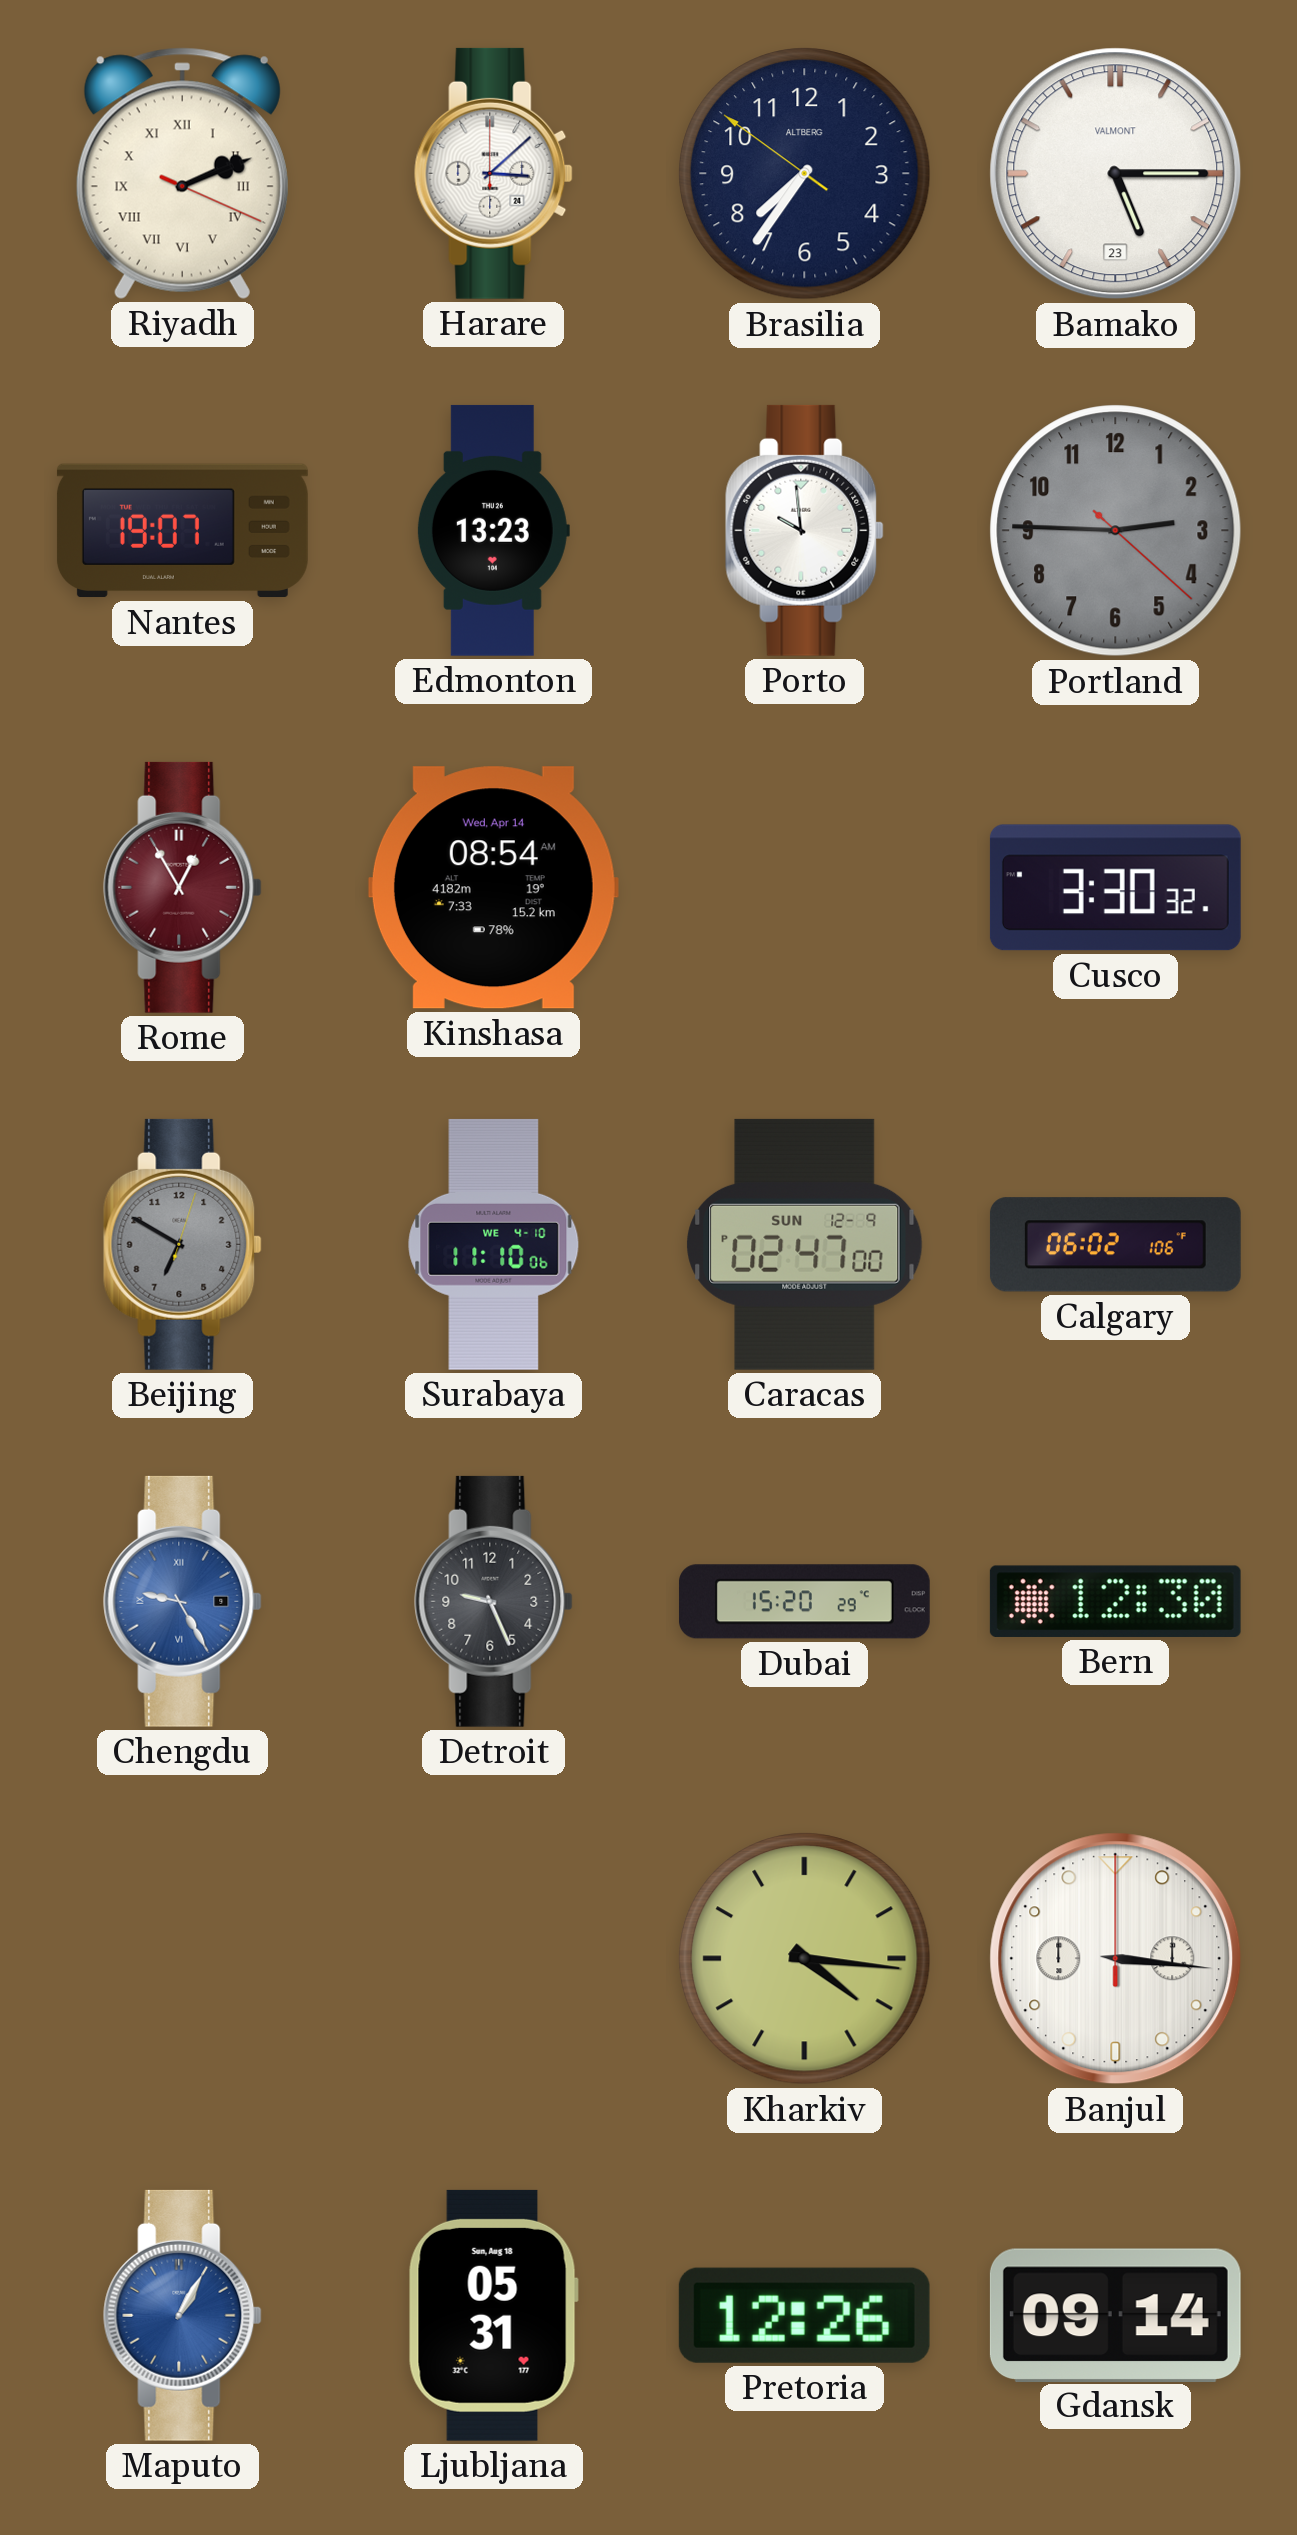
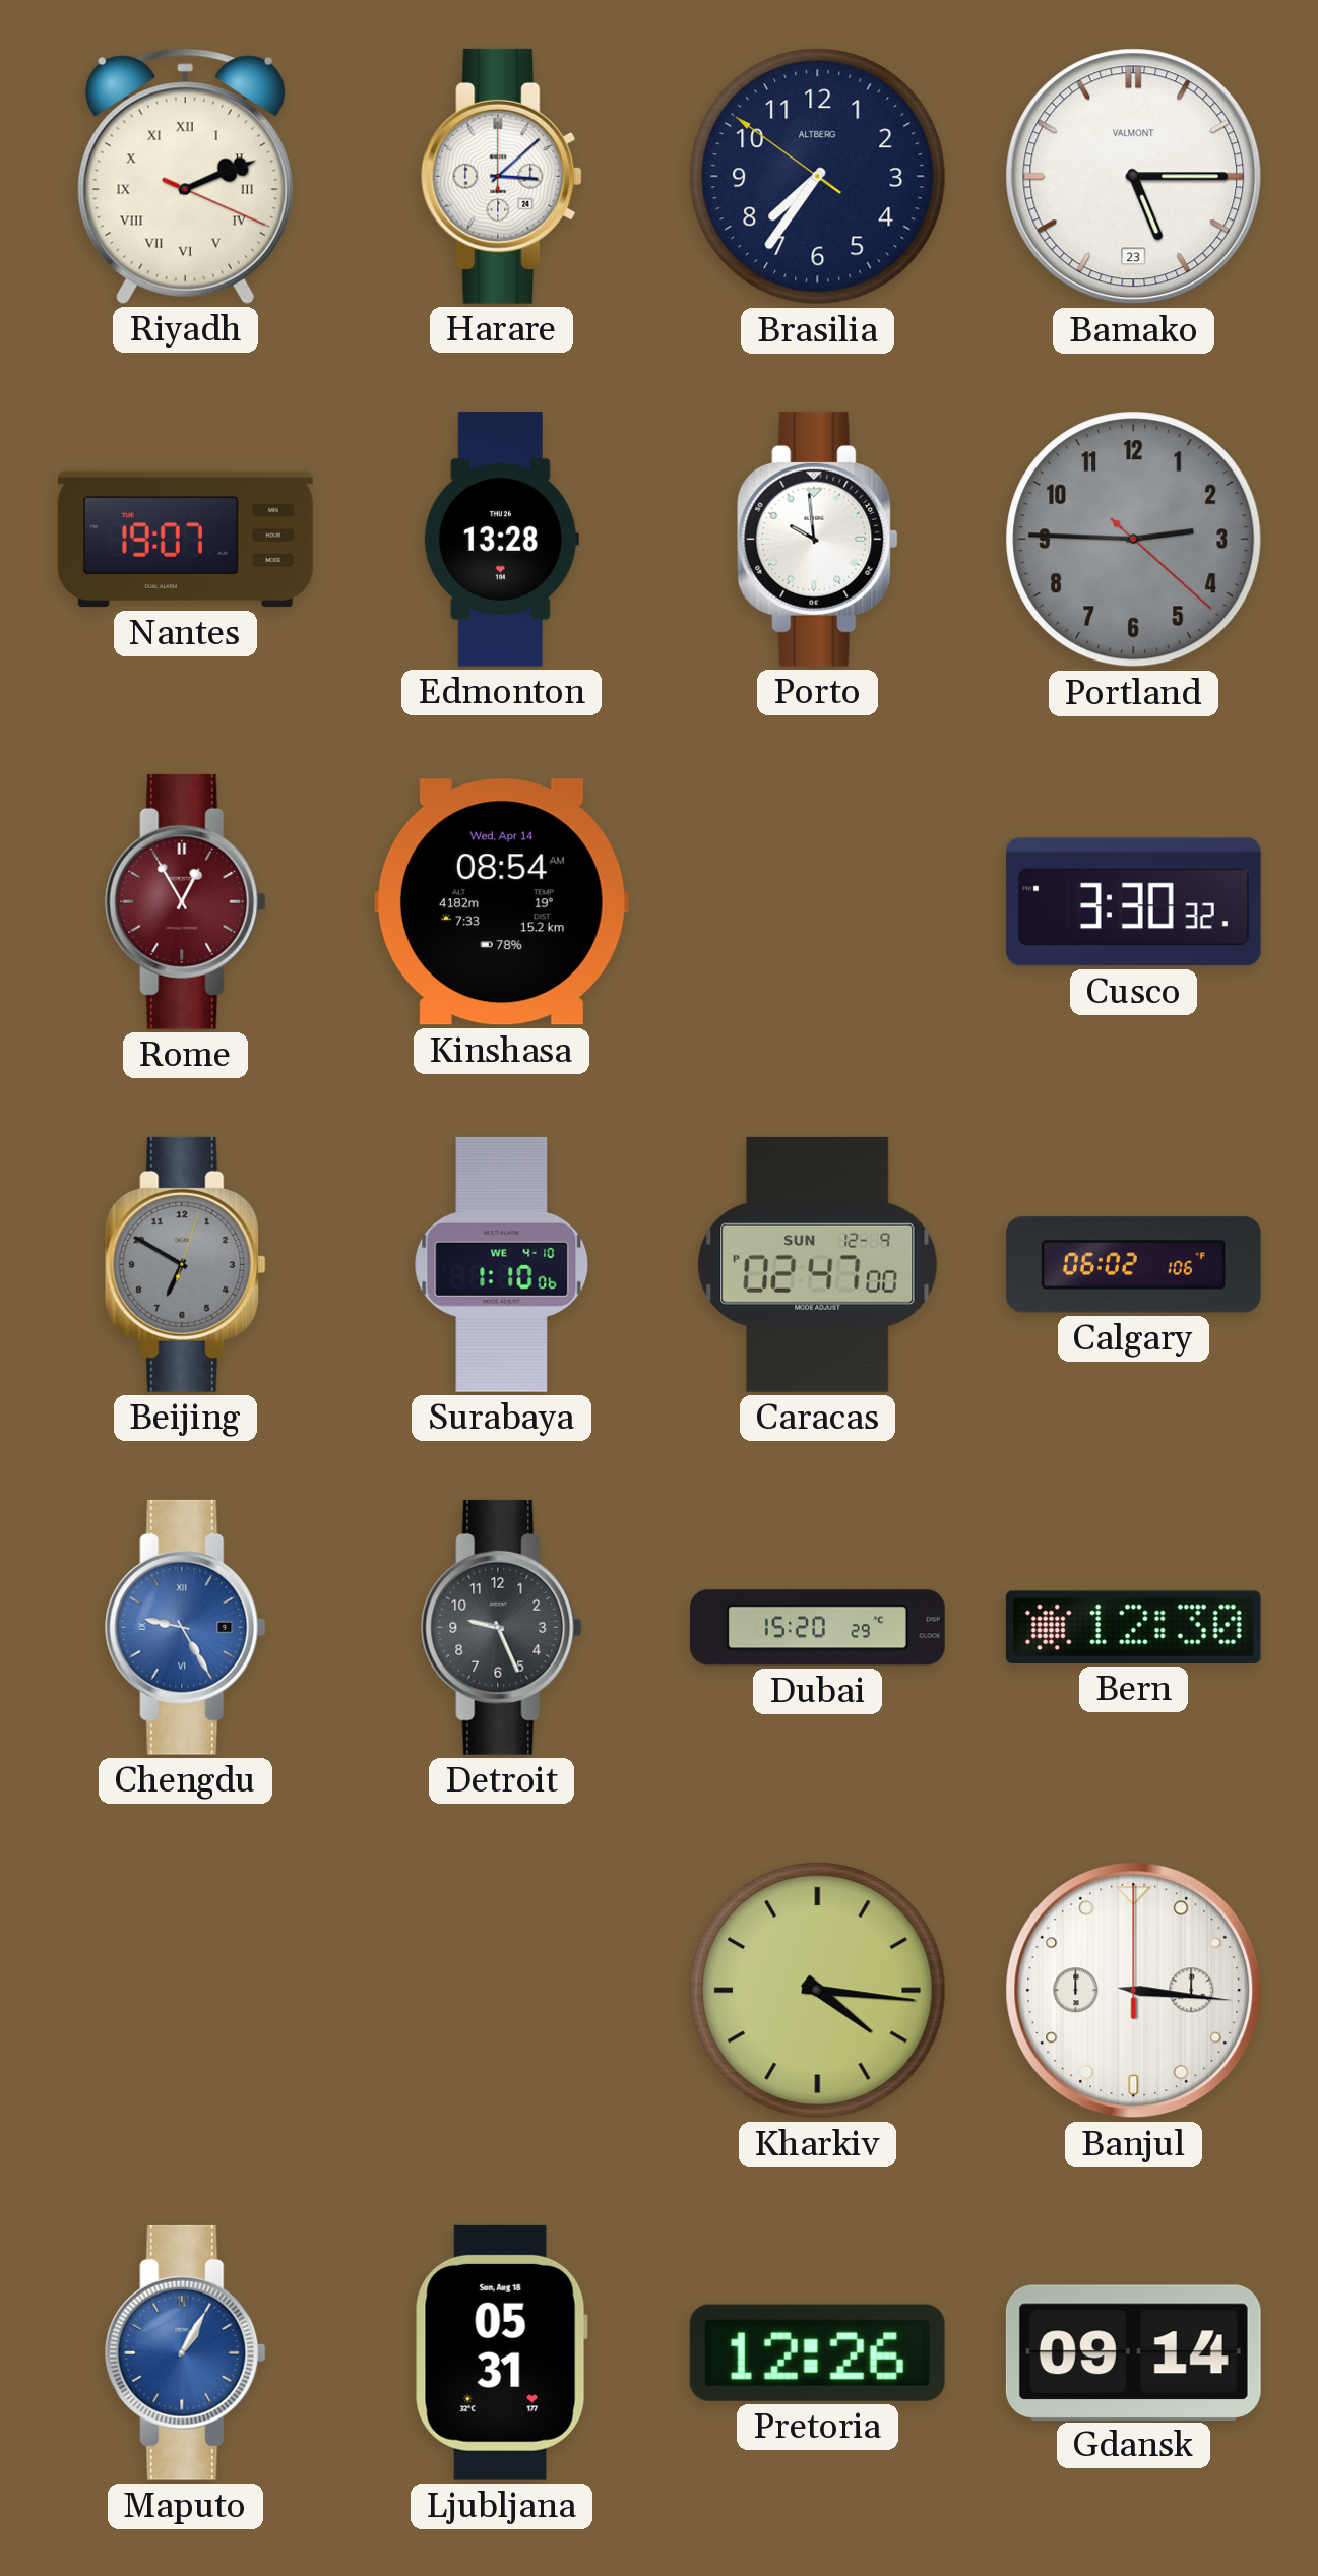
Edmonton: 13:23 -> 13:28
Surabaya: 11:10 -> 1:10
